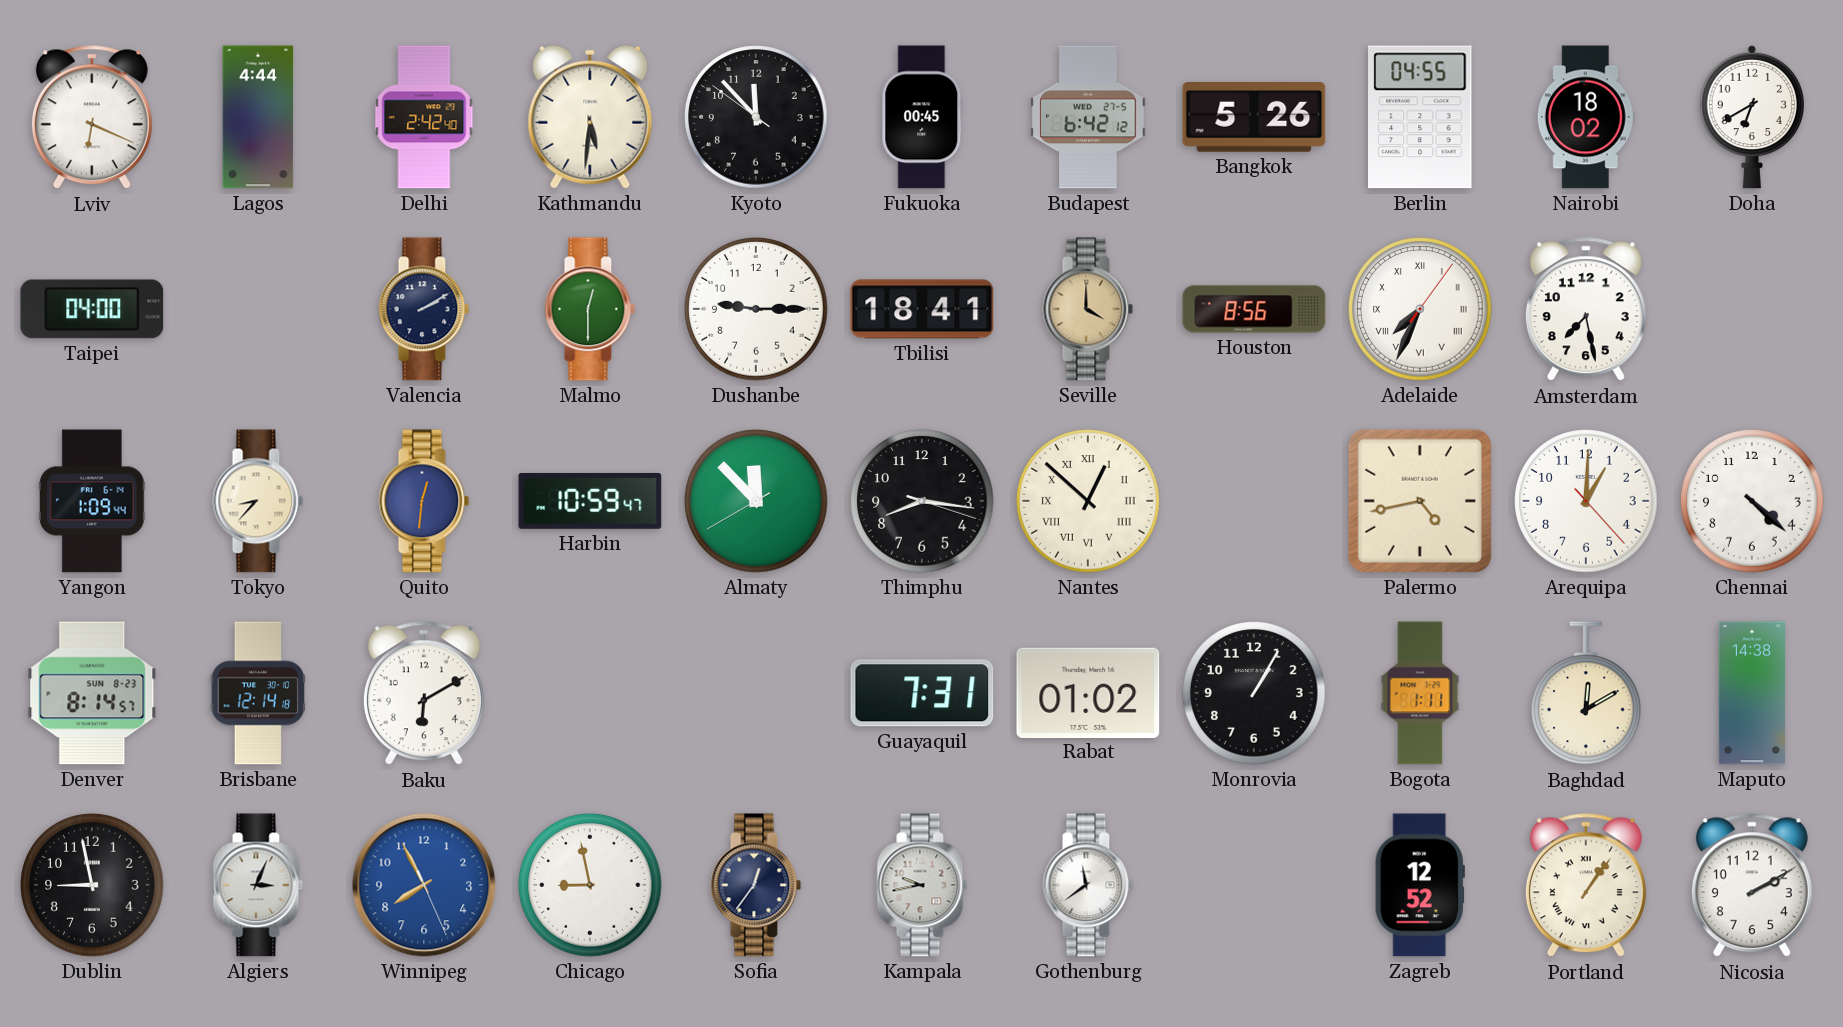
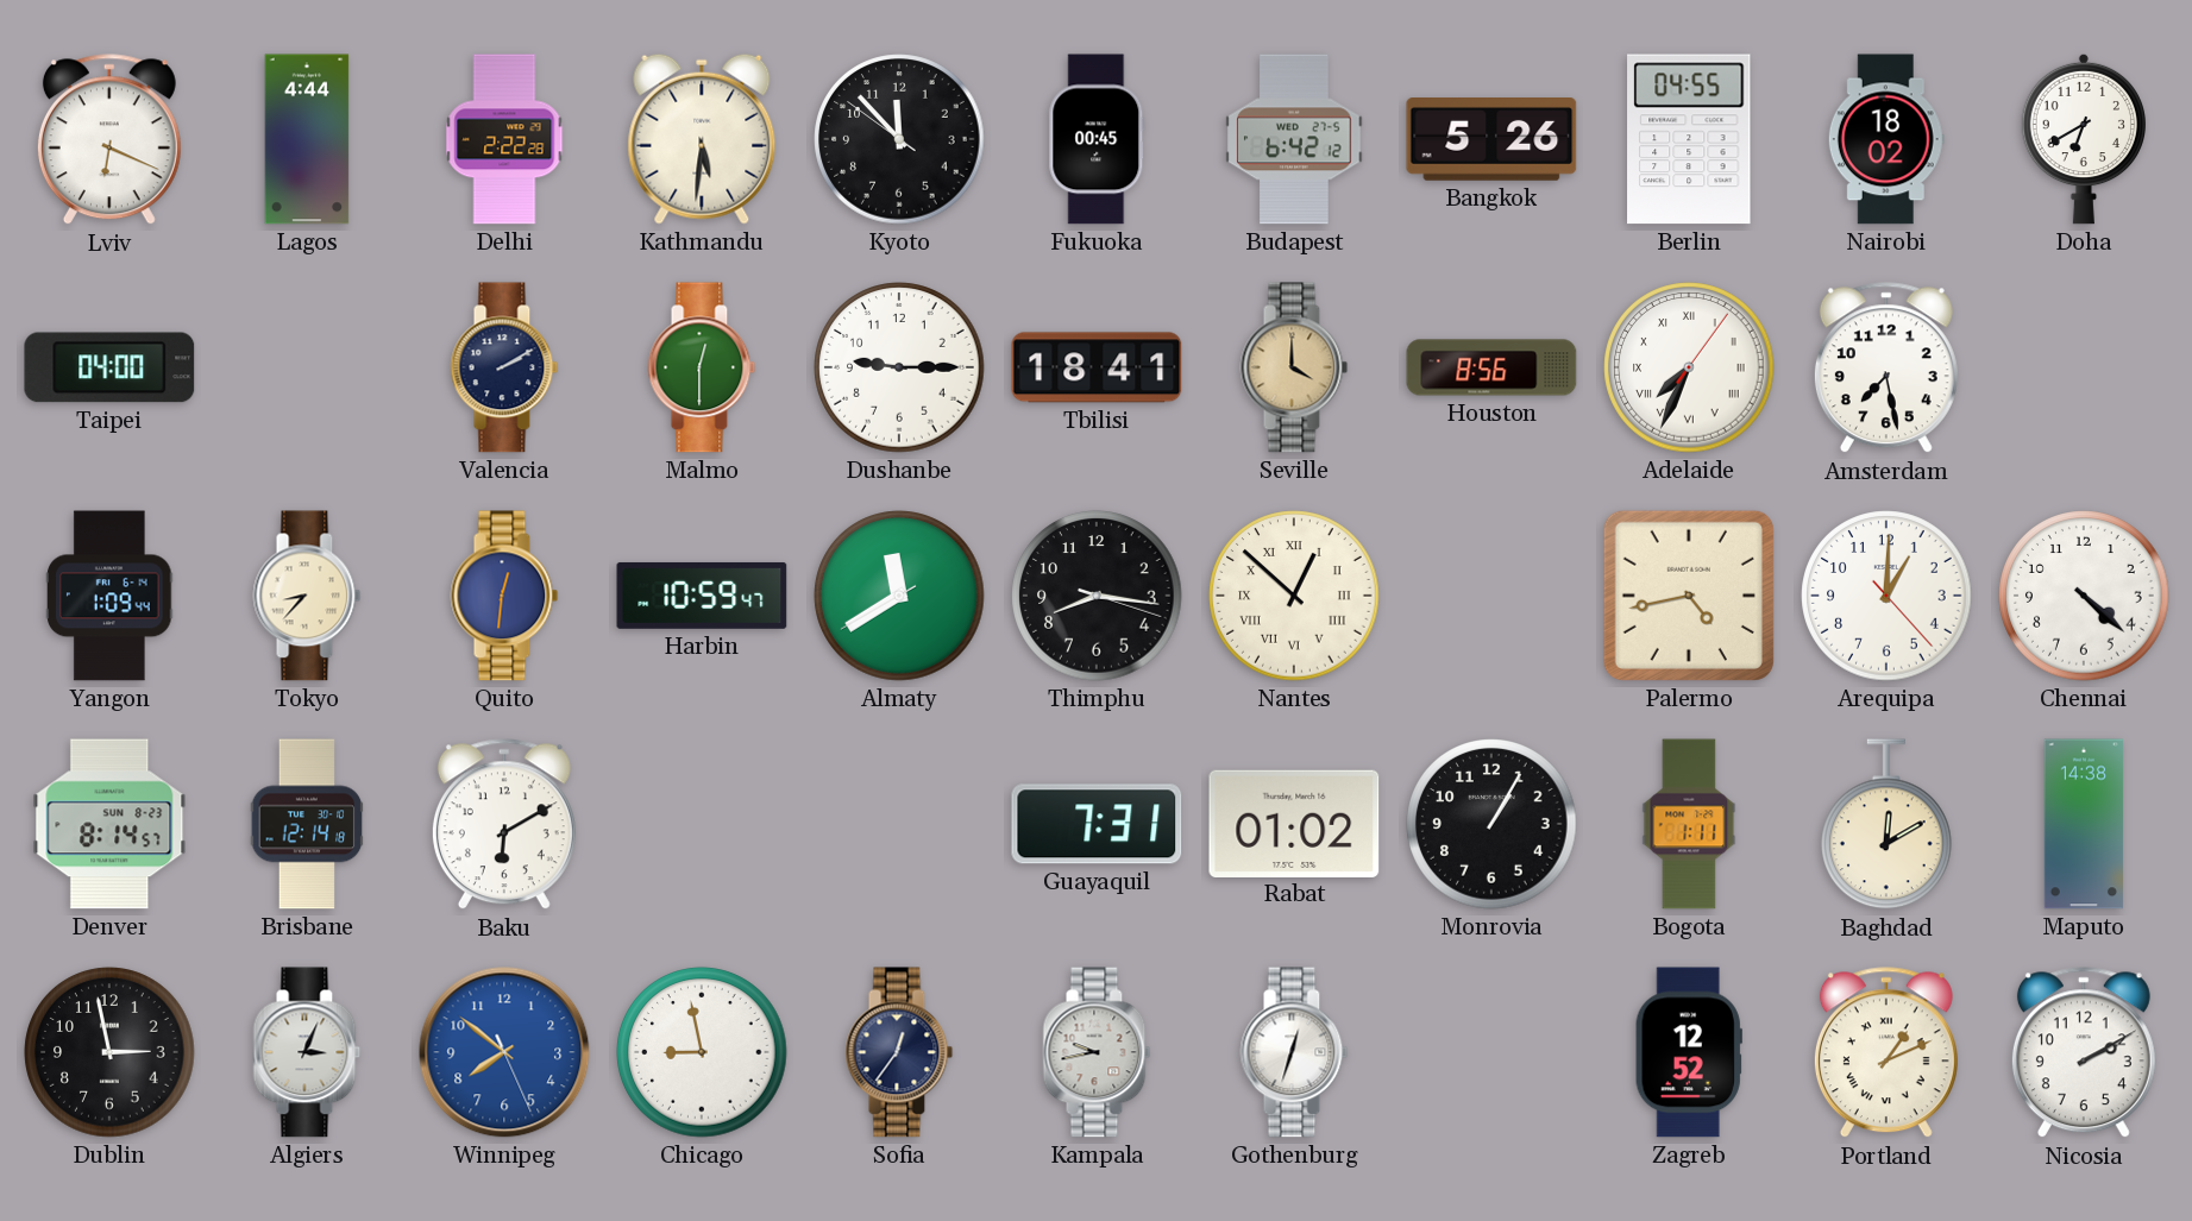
Delhi: 2:42 -> 2:22
Almaty: 11:52 -> 11:39
Dublin: 8:58 -> 2:58
Winnipeg: 7:55 -> 7:51
Gothenburg: 11:39 -> 12:33
Portland: 1:06 -> 1:11
